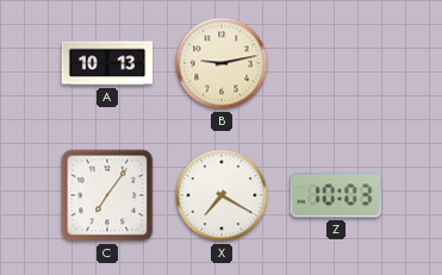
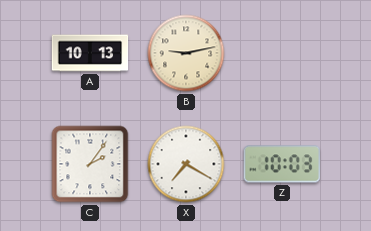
C: 7:06 -> 2:06
